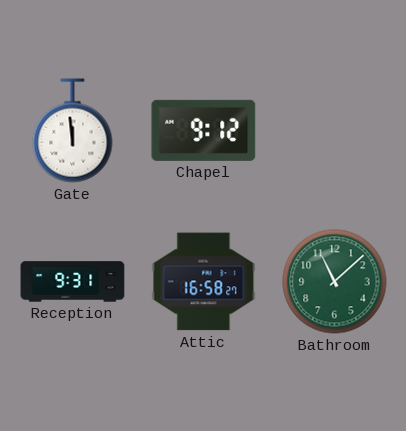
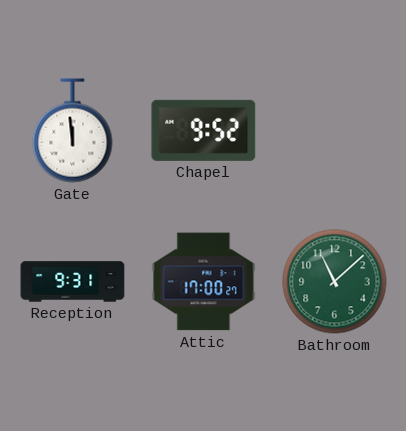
Chapel: 9:12 -> 9:52
Attic: 16:58 -> 17:00
